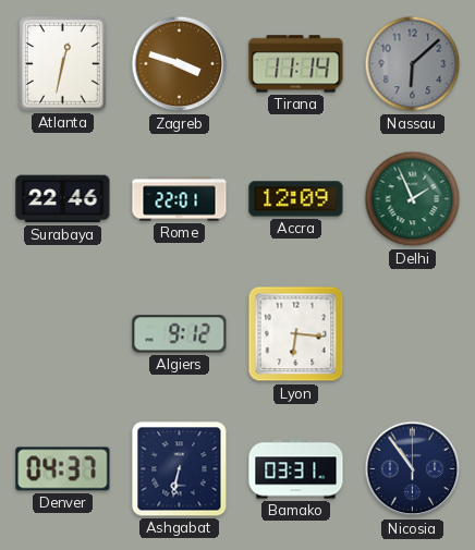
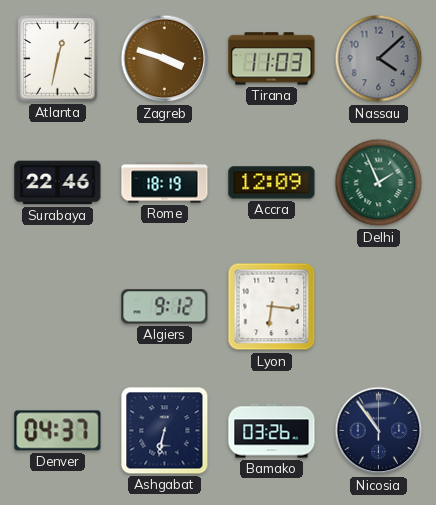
Tirana: 11:14 -> 11:03
Nassau: 6:08 -> 4:08
Rome: 22:01 -> 18:19
Bamako: 03:31 -> 03:26
